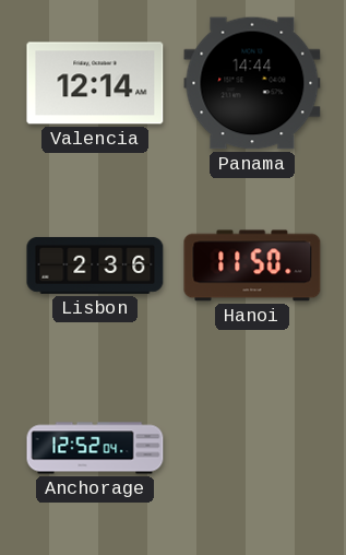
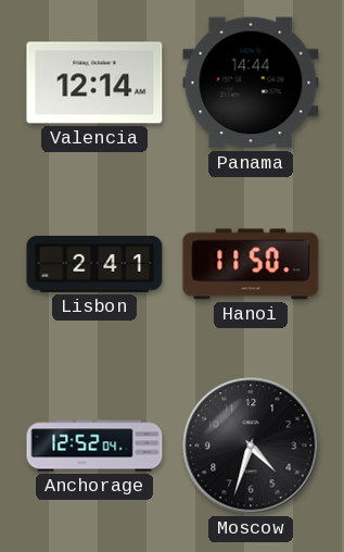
Lisbon: 2:36 -> 2:41
Moscow: none -> 4:33
